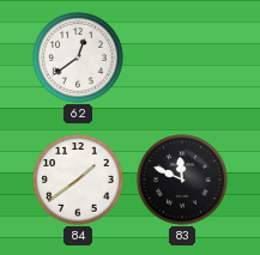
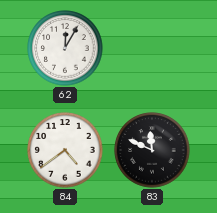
62: 12:39 -> 12:05
84: 1:39 -> 4:39
